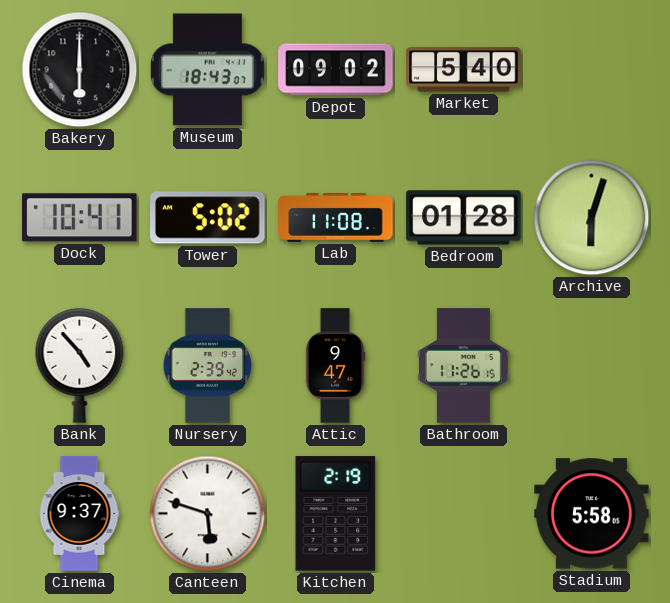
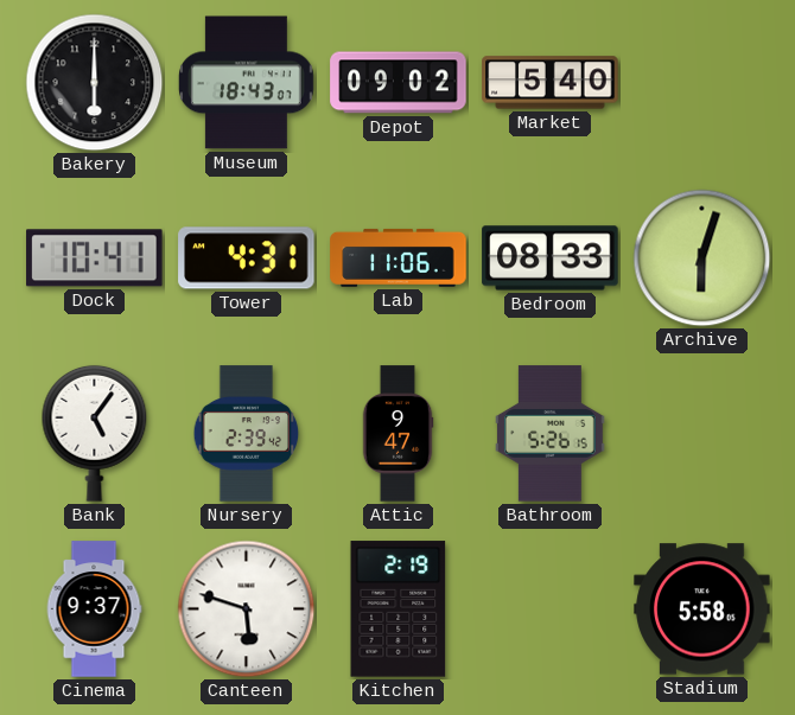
Tower: 5:02 -> 4:31
Lab: 11:08 -> 11:06
Bedroom: 01:28 -> 08:33
Bank: 4:53 -> 5:06
Bathroom: 11:26 -> 5:26
